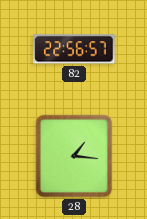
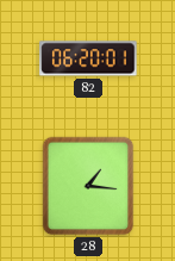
82: 22:56 -> 06:20
